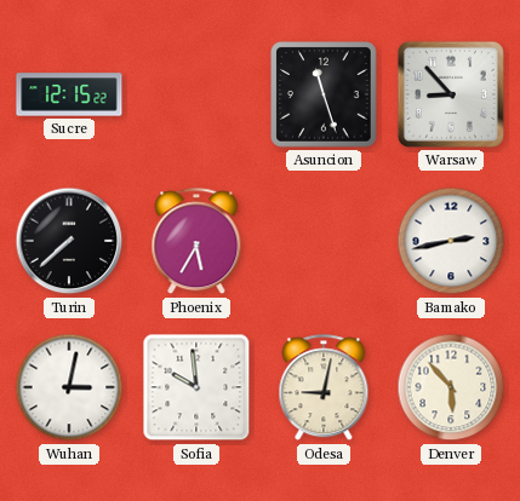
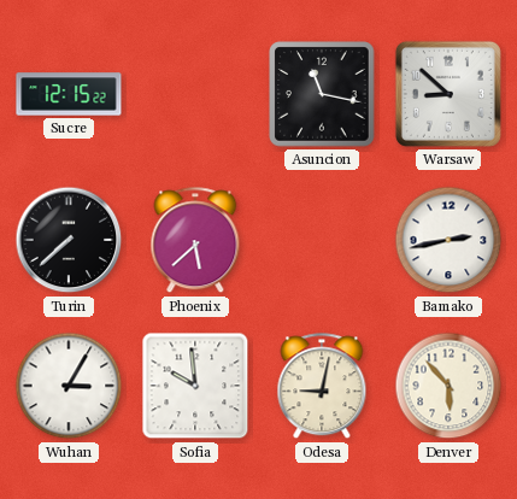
Asuncion: 11:27 -> 11:17
Warsaw: 8:53 -> 8:52
Phoenix: 5:35 -> 5:38
Wuhan: 3:02 -> 3:05
